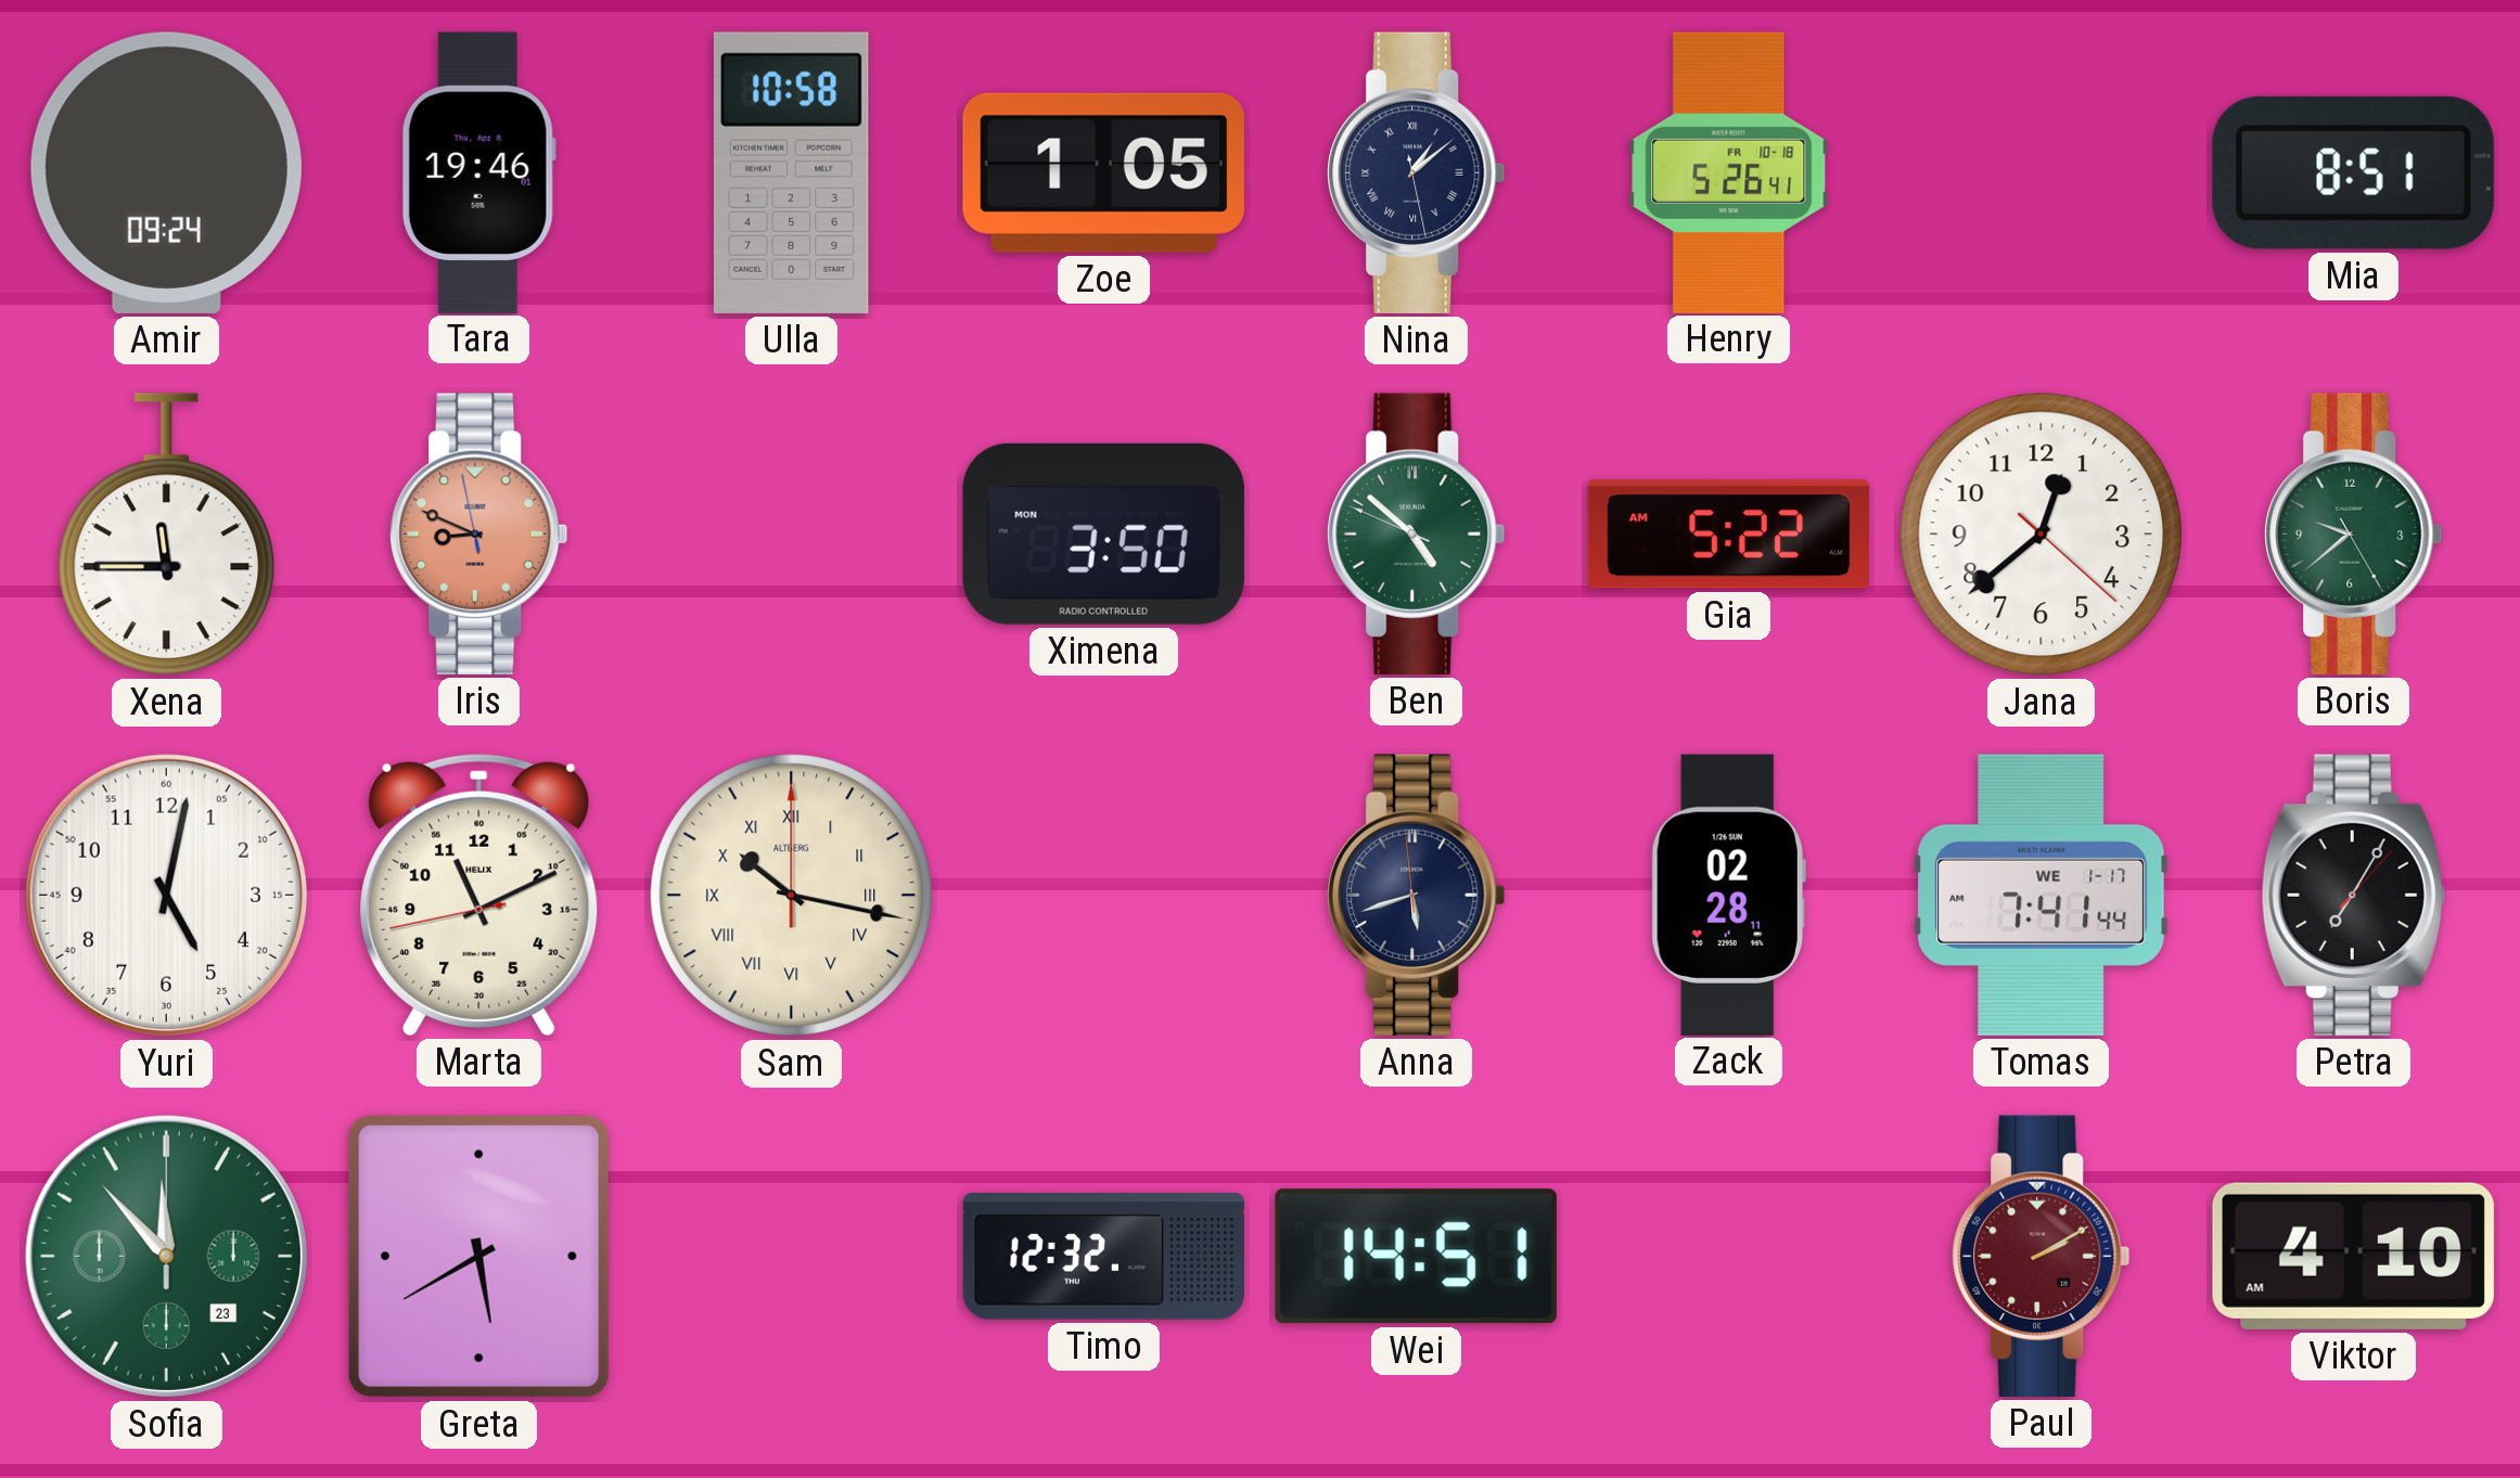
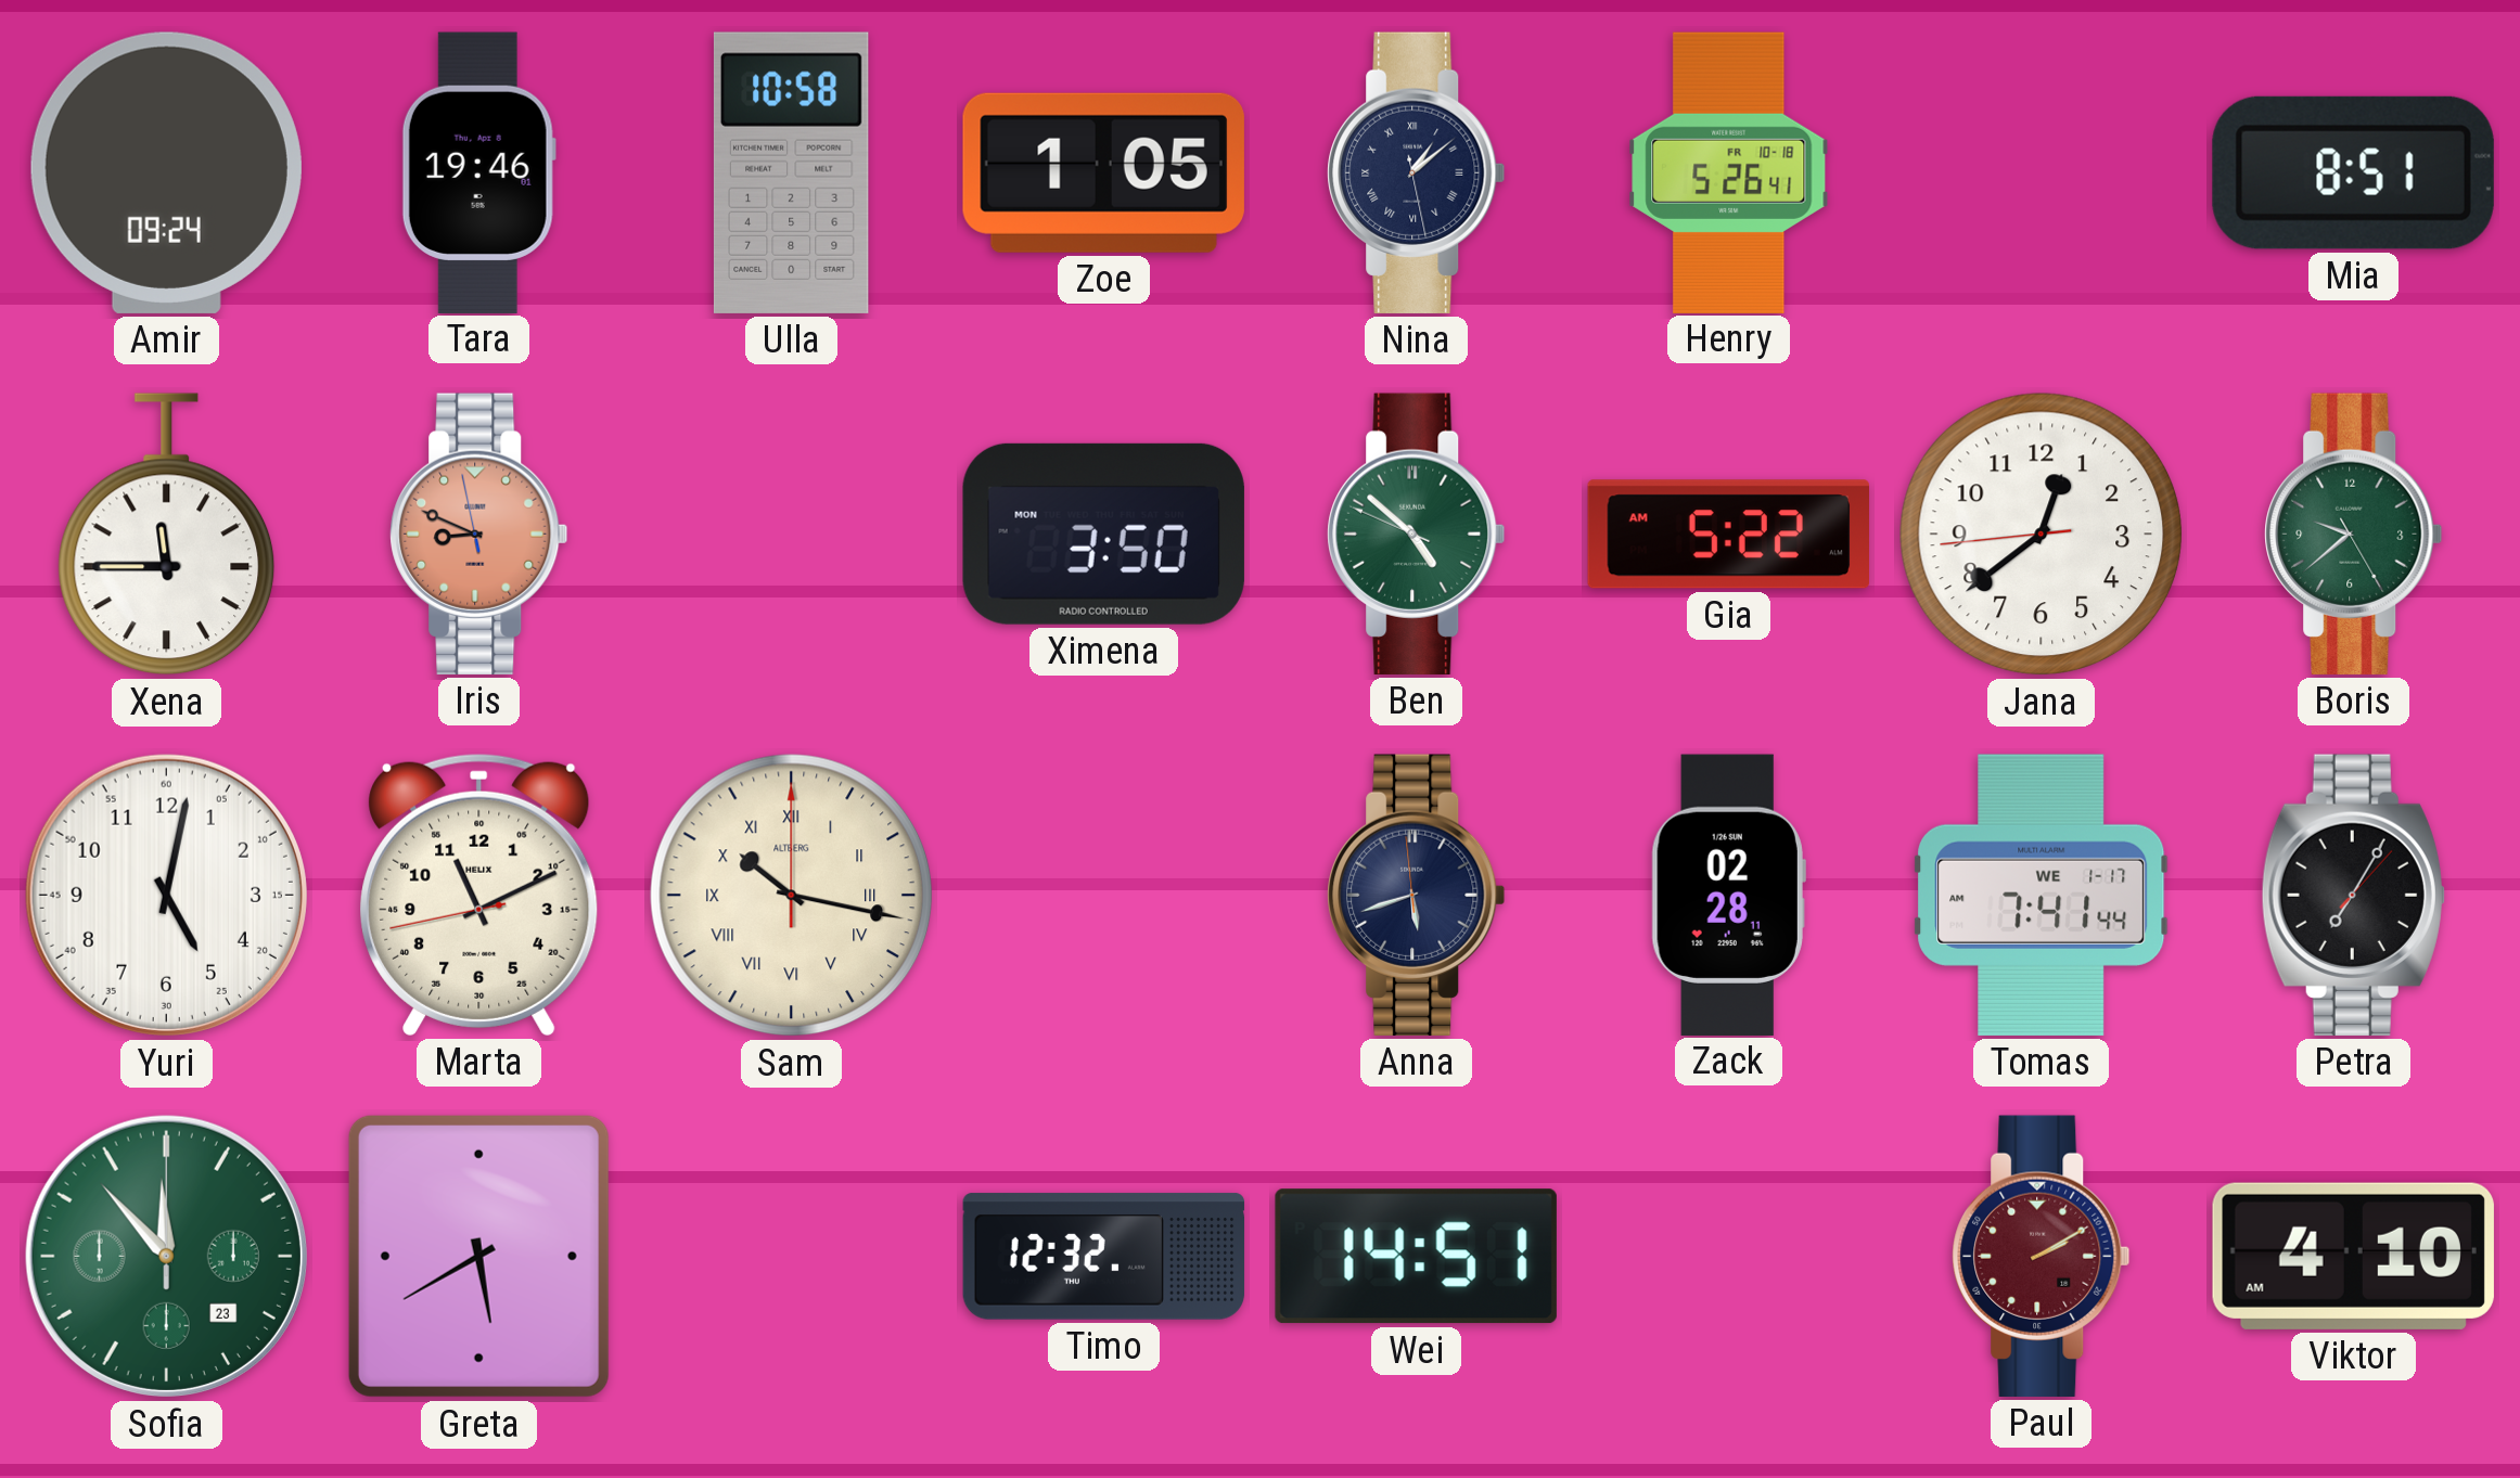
Jana: 12:38:22 -> 12:38:44
